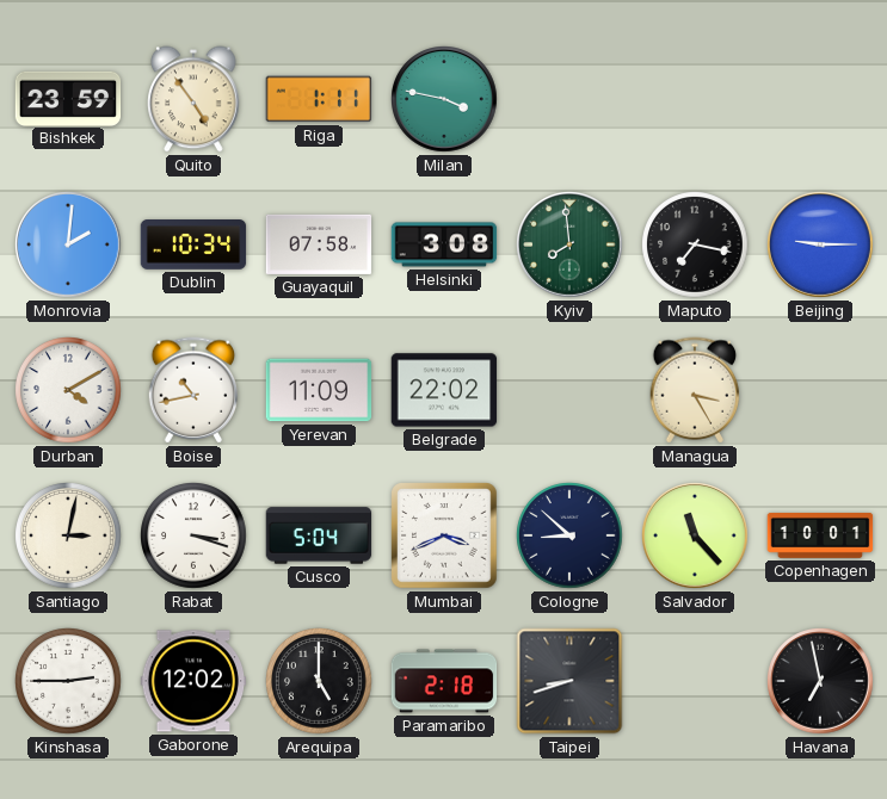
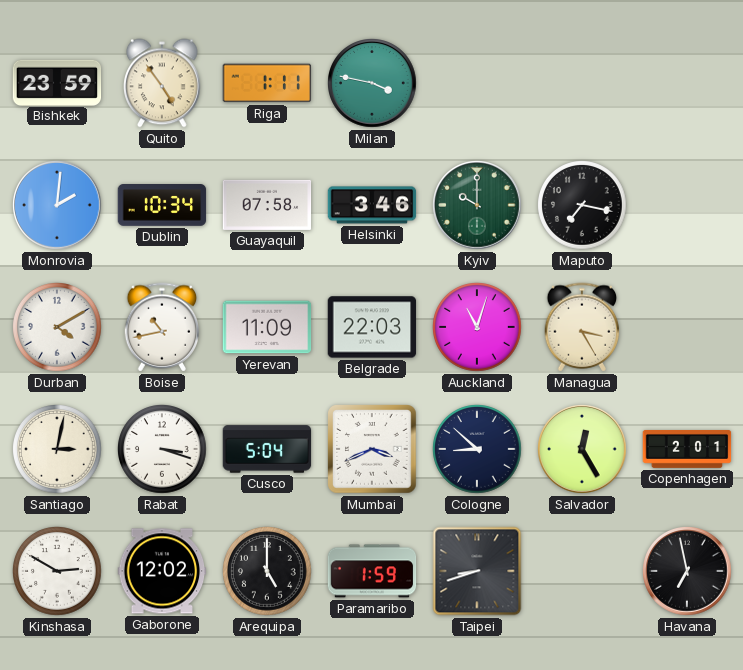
Helsinki: 3:08 -> 3:46
Kyiv: 7:59 -> 10:00
Beijing: 9:15 -> none
Belgrade: 22:02 -> 22:03
Auckland: none -> 11:03
Salvador: 11:23 -> 12:25
Copenhagen: 10:01 -> 2:01
Kinshasa: 2:45 -> 2:50
Paramaribo: 2:18 -> 1:59
